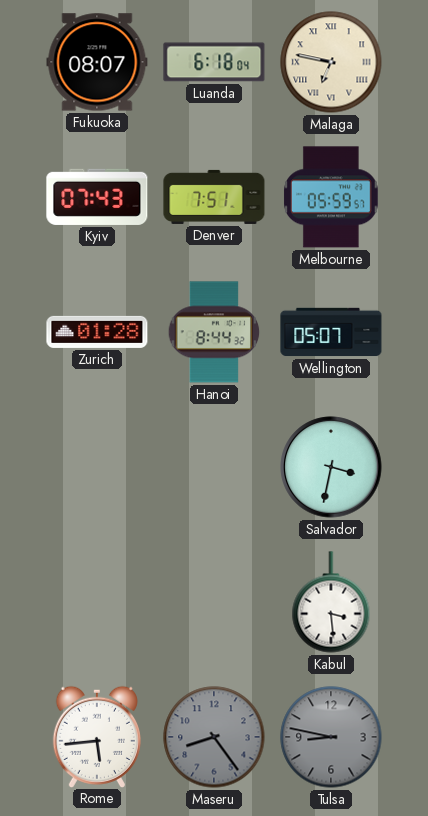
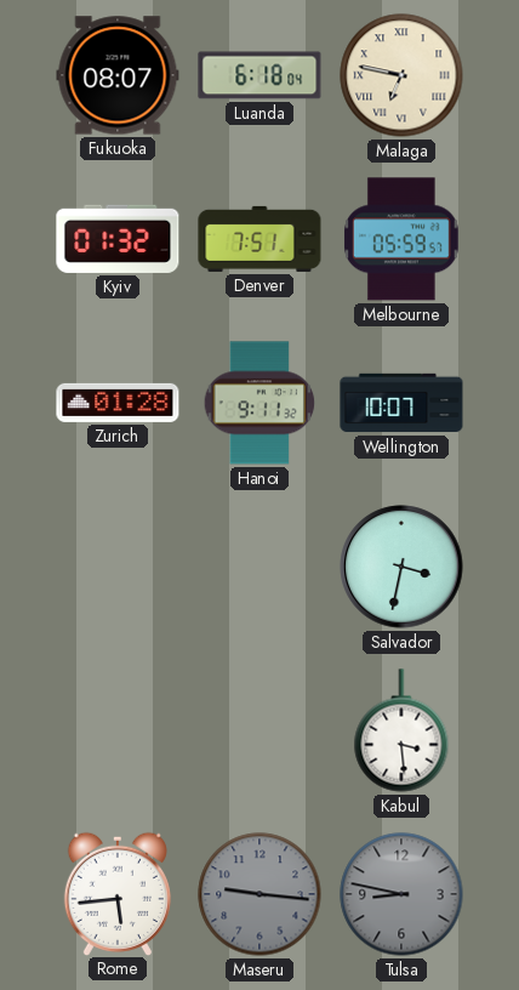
Kyiv: 07:43 -> 01:32
Hanoi: 8:44 -> 9:11
Wellington: 05:07 -> 10:07
Maseru: 8:24 -> 9:16
